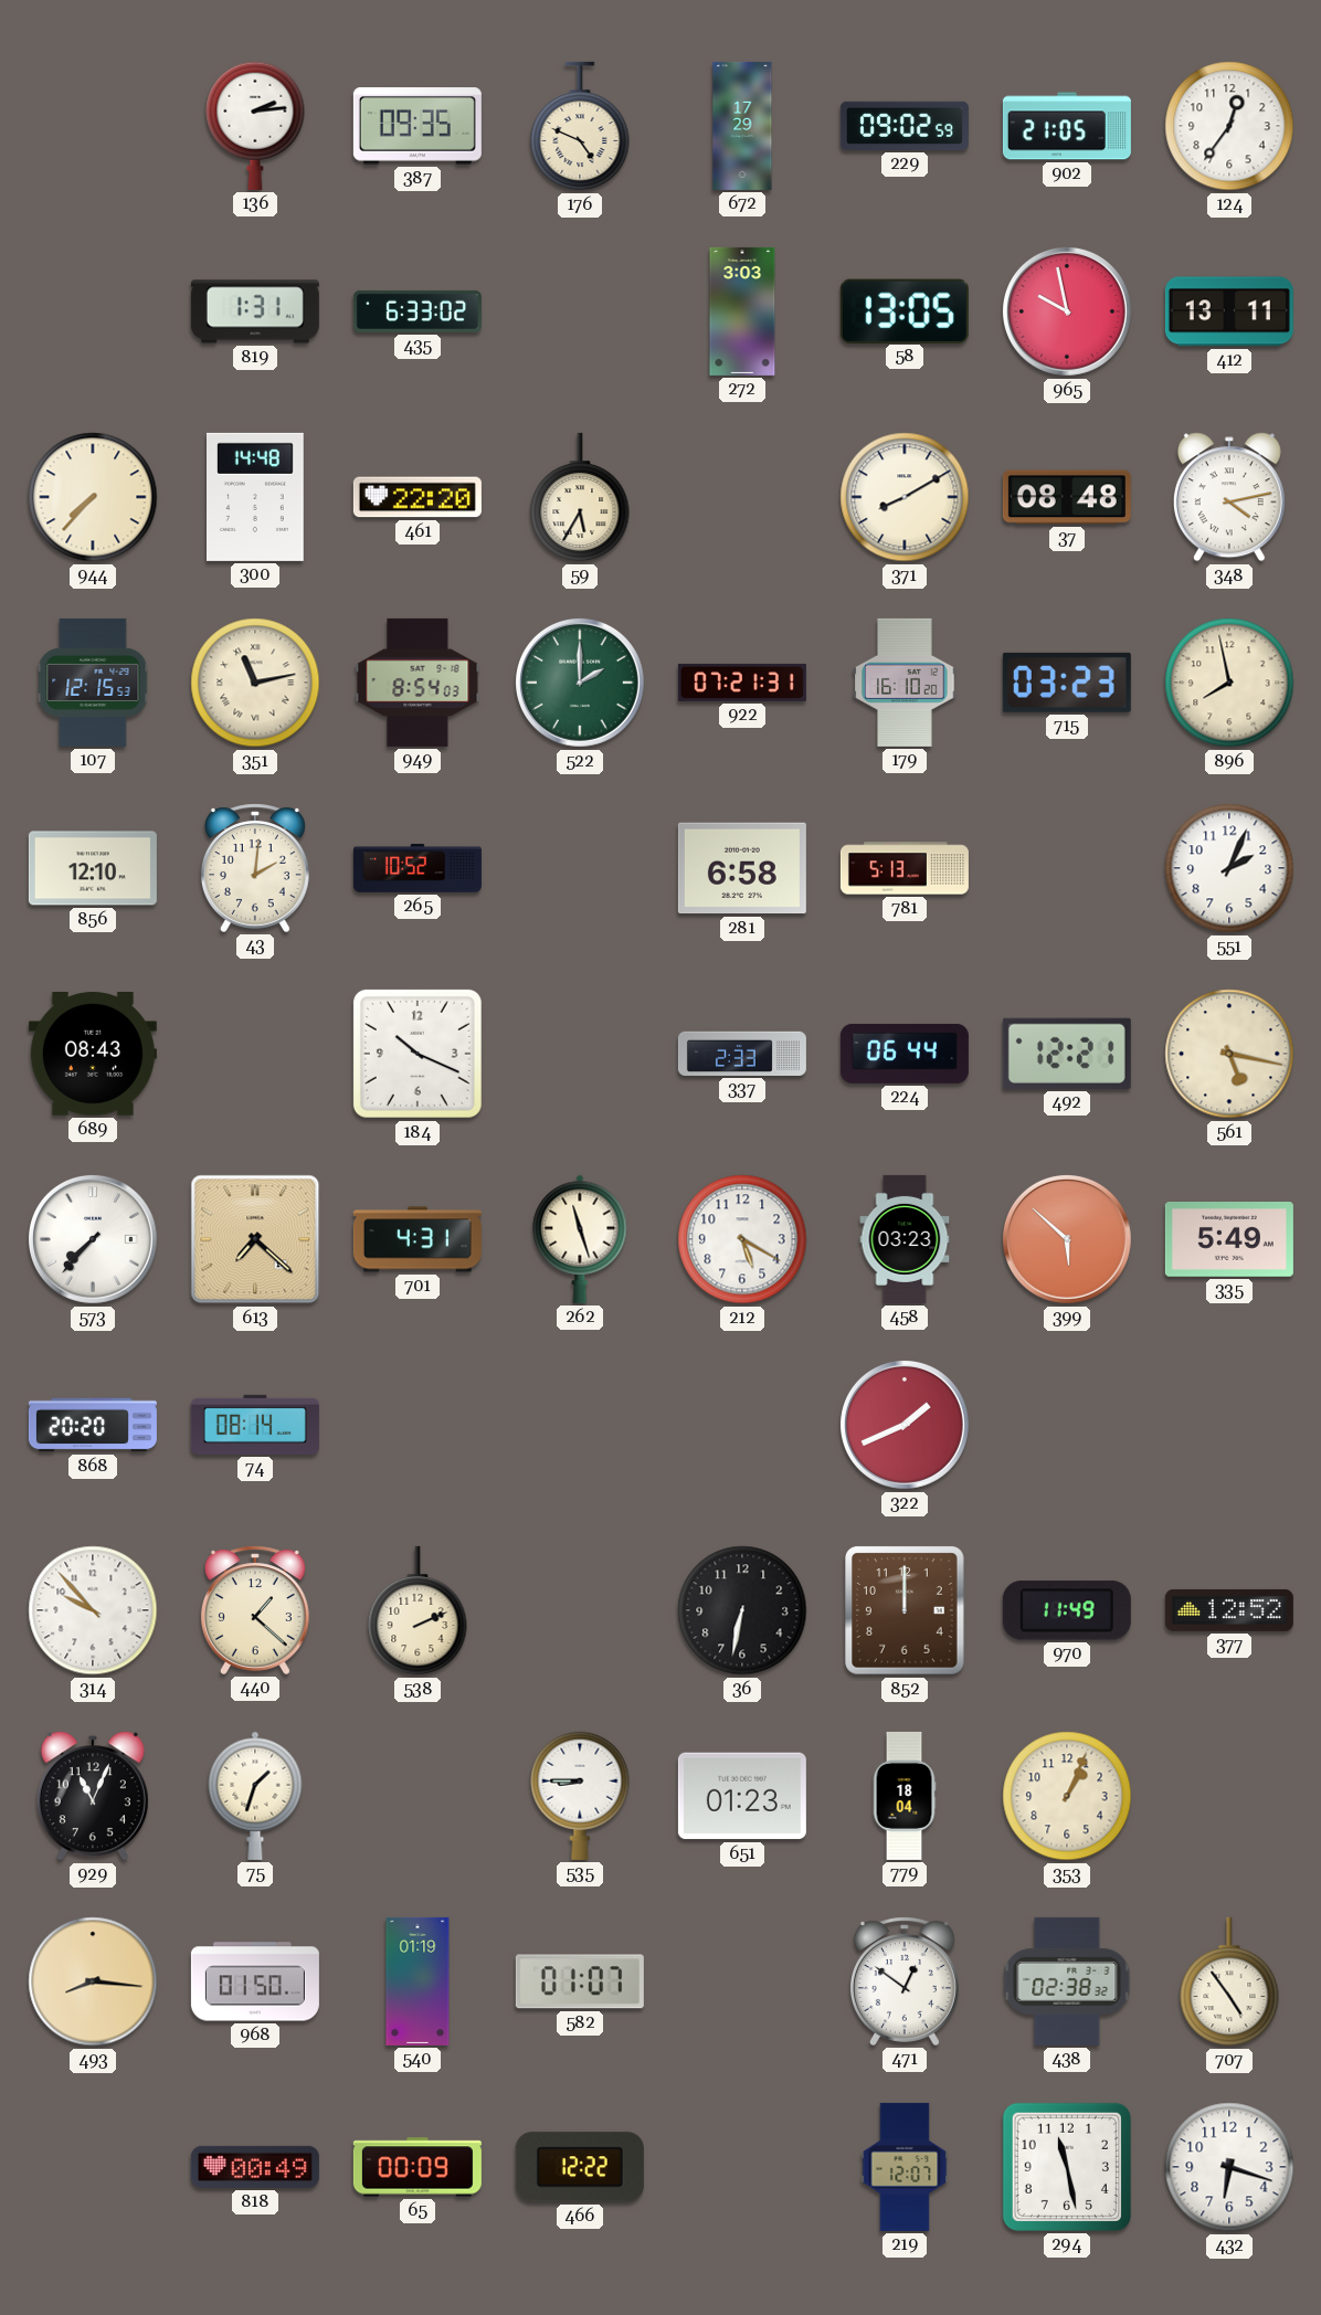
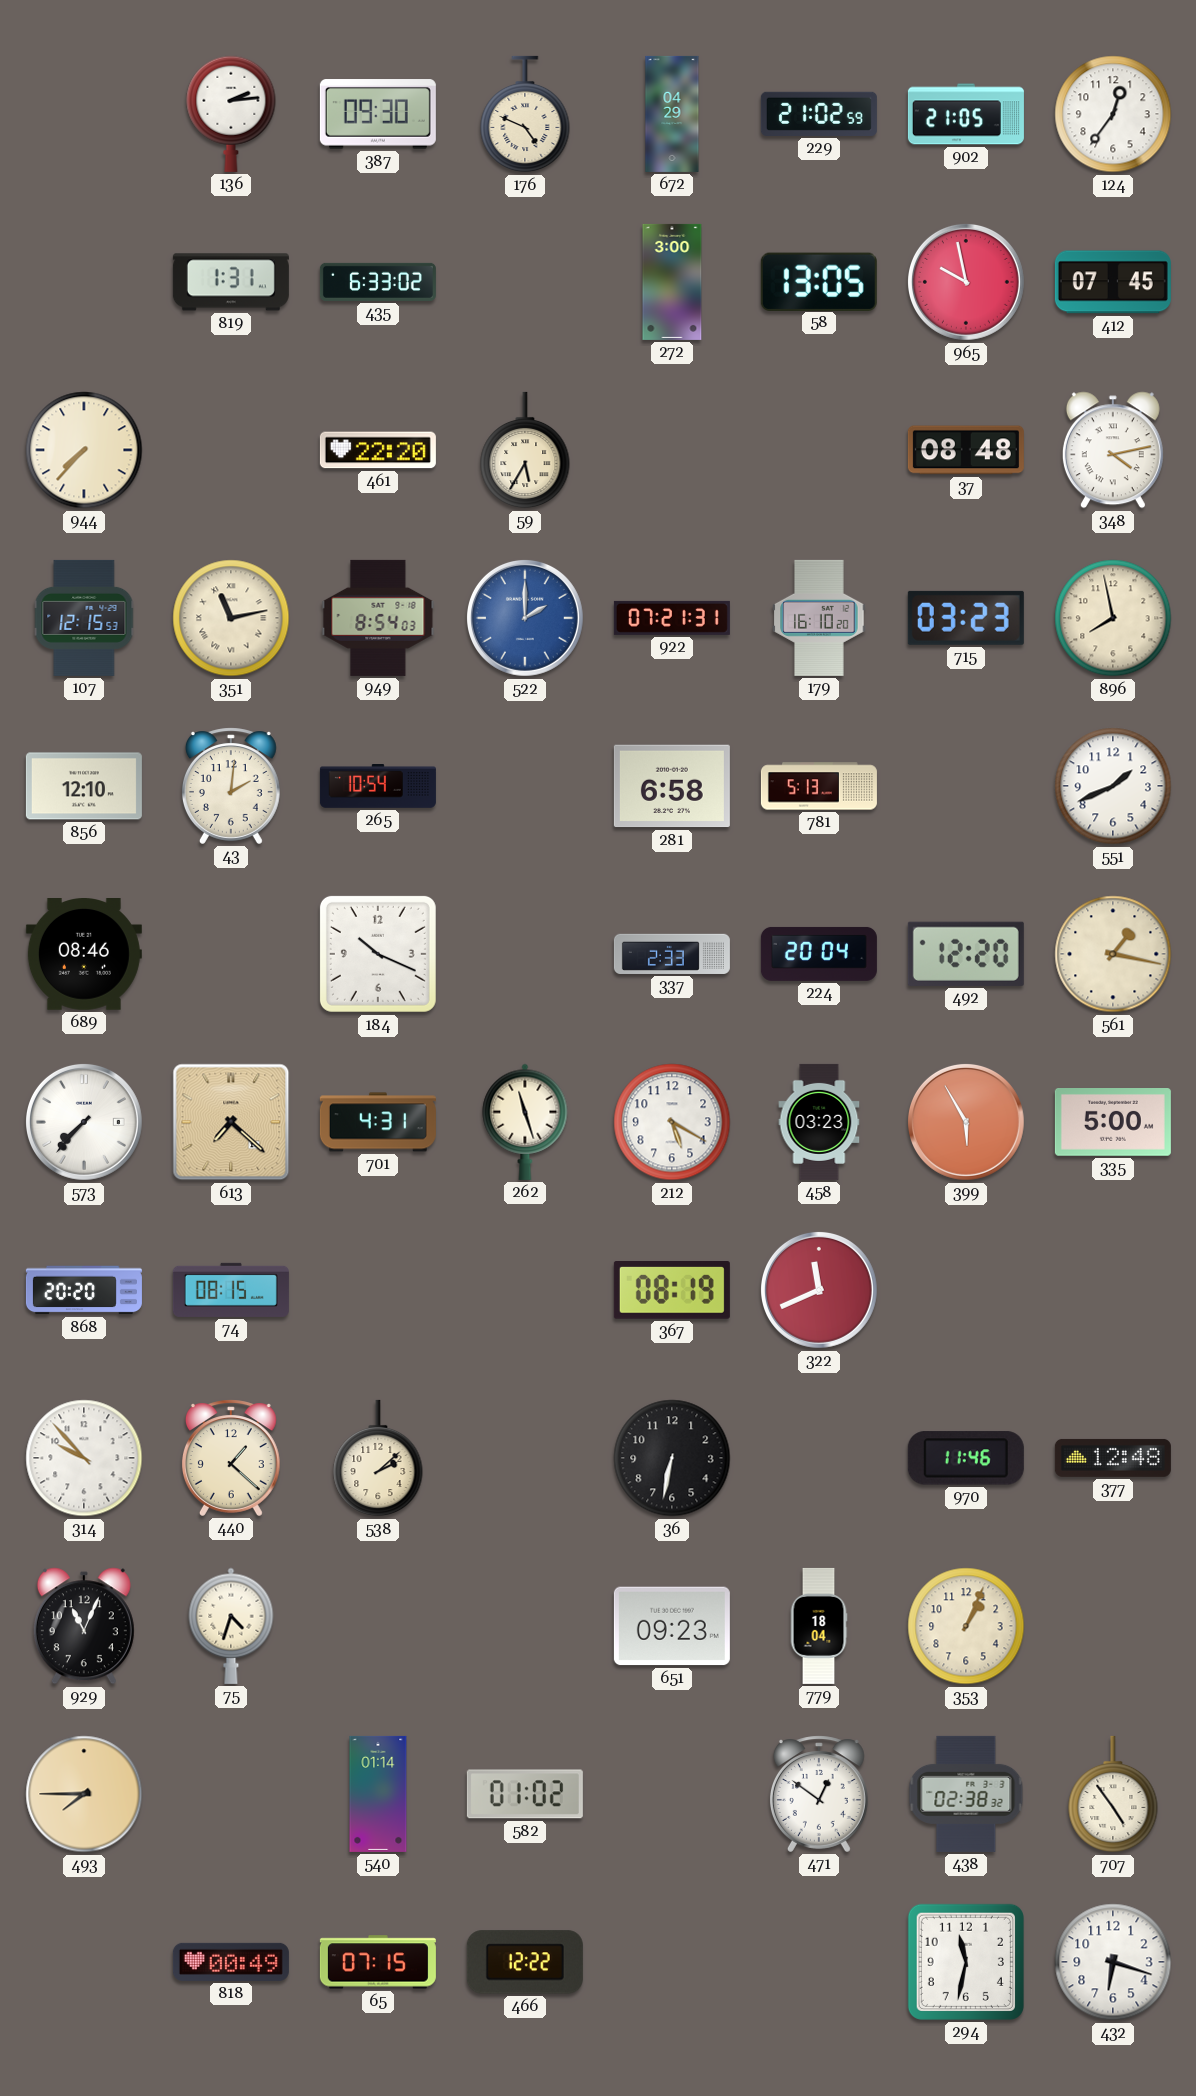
387: 09:35 -> 09:30
672: 17:29 -> 04:29
229: 09:02 -> 21:02
272: 3:03 -> 3:00
412: 13:11 -> 07:45
300: 14:48 -> none
371: 8:10 -> none
522 dial: green -> blue
265: 10:52 -> 10:54
551: 2:04 -> 1:41
689: 08:43 -> 08:46
224: 06:44 -> 20:04
492: 12:21 -> 12:20
561: 5:17 -> 1:17
399: 5:52 -> 5:55
335: 5:49 -> 5:00
74: 08:14 -> 08:15
367: none -> 08:19
322: 1:41 -> 11:41
538: 2:11 -> 2:08
852: 12:00 -> none
970: 11:49 -> 11:46
377: 12:52 -> 12:48
75: 1:33 -> 4:33
535: 8:45 -> none
651: 01:23 -> 09:23
493: 8:16 -> 7:45
968: 01:50 -> none
540: 01:19 -> 01:14
582: 01:07 -> 01:02
65: 00:09 -> 07:15
219: 12:07 -> none
294: 11:28 -> 11:32
